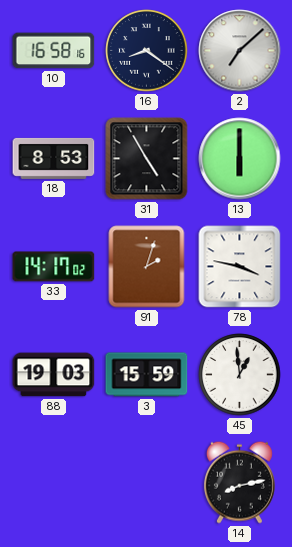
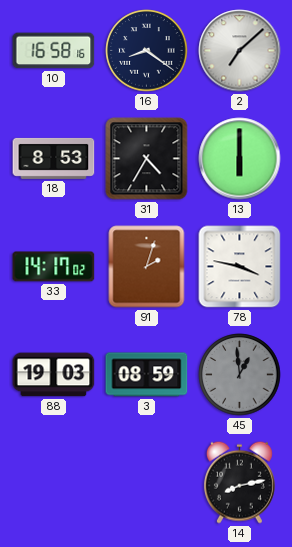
31: 4:55 -> 4:35
3: 15:59 -> 08:59
45 dial: white -> grey
